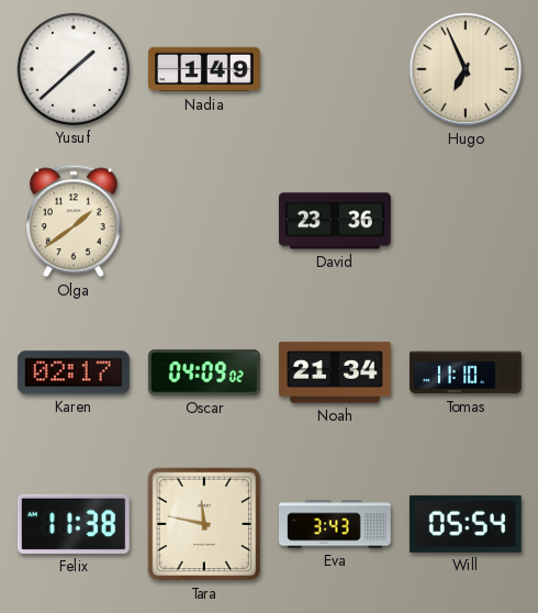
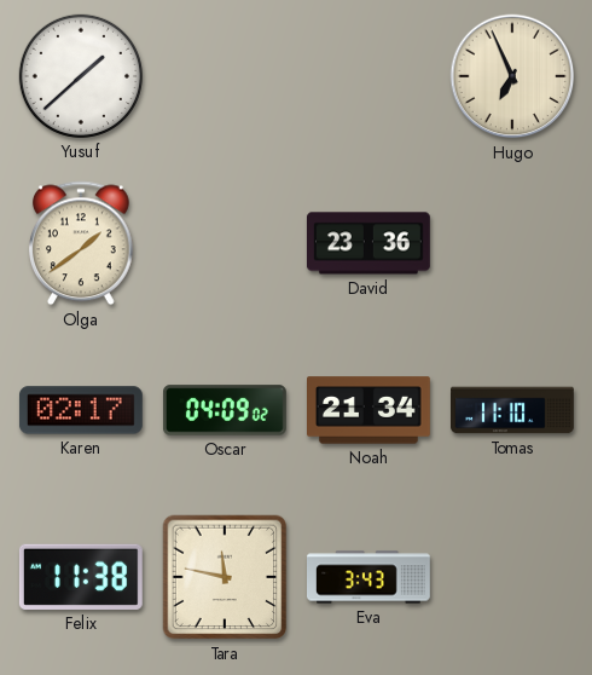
Nadia: 1:49 -> none
Will: 05:54 -> none
